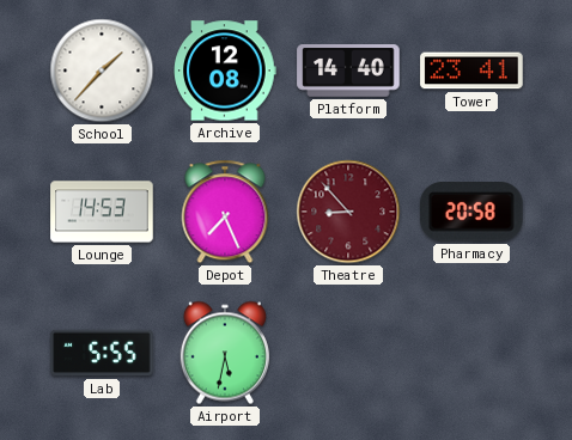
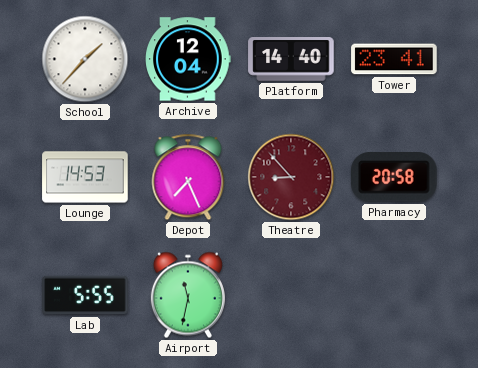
Archive: 12:08 -> 12:04
Airport: 5:32 -> 11:32
